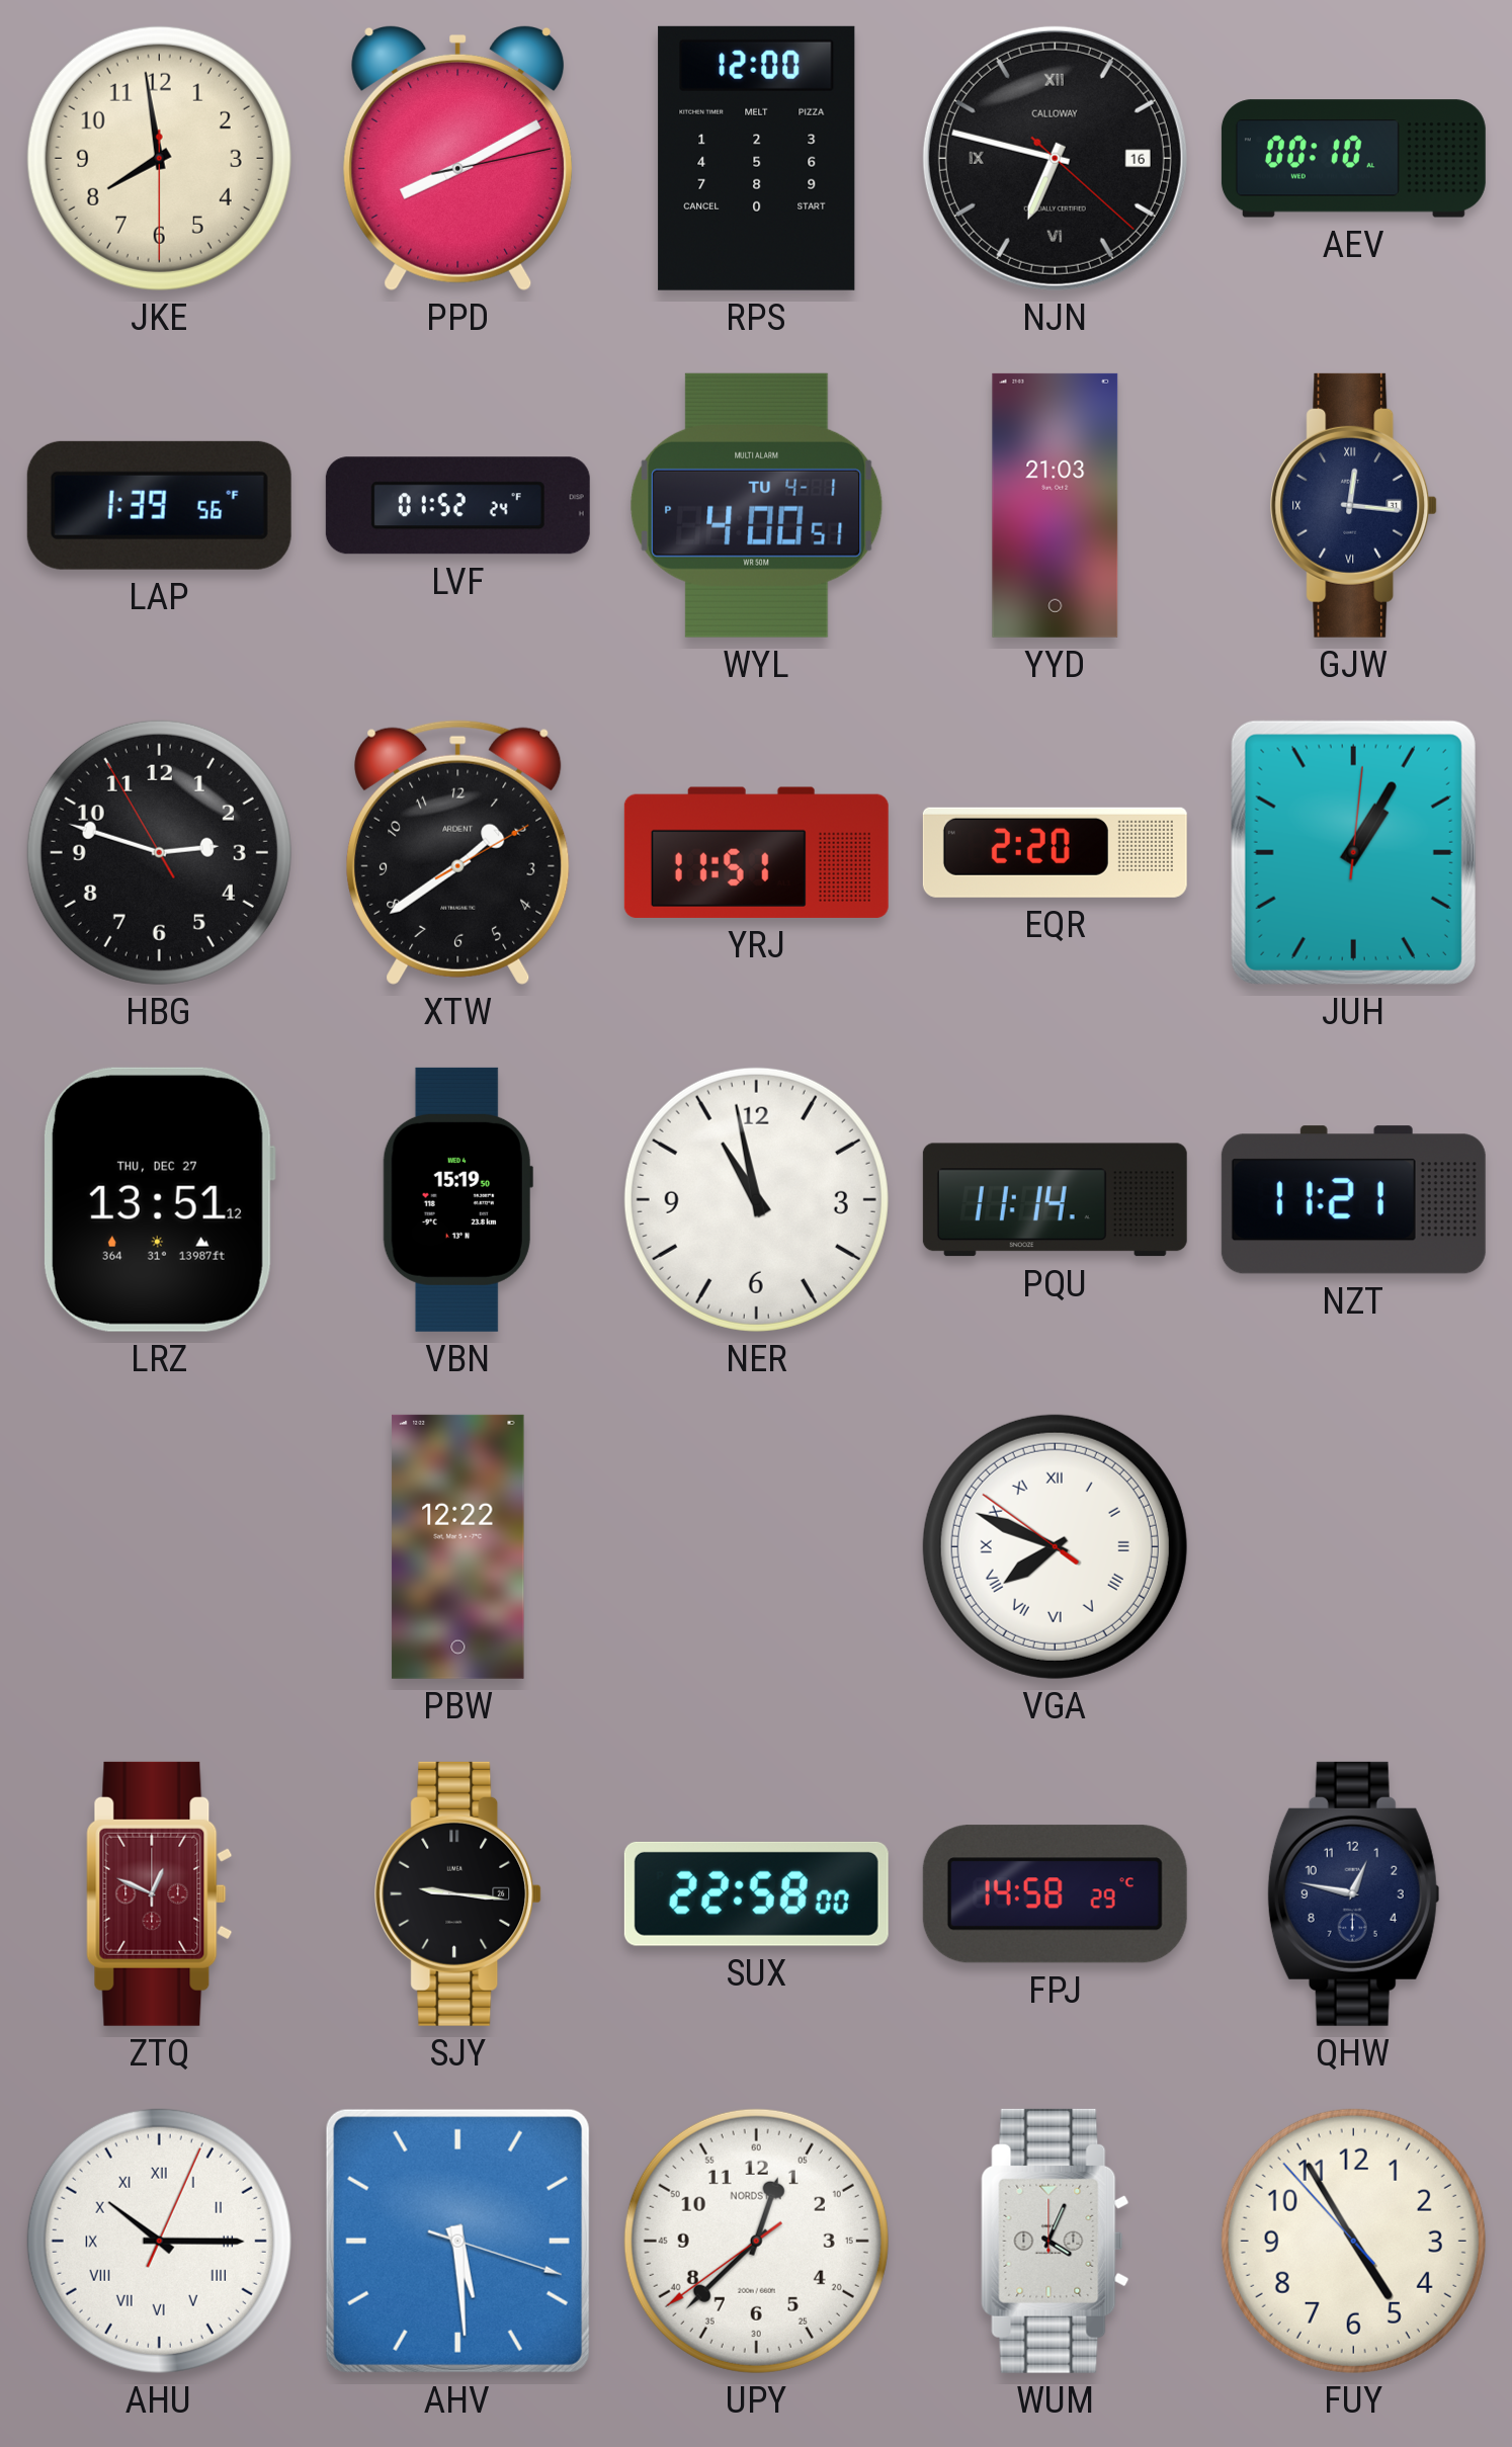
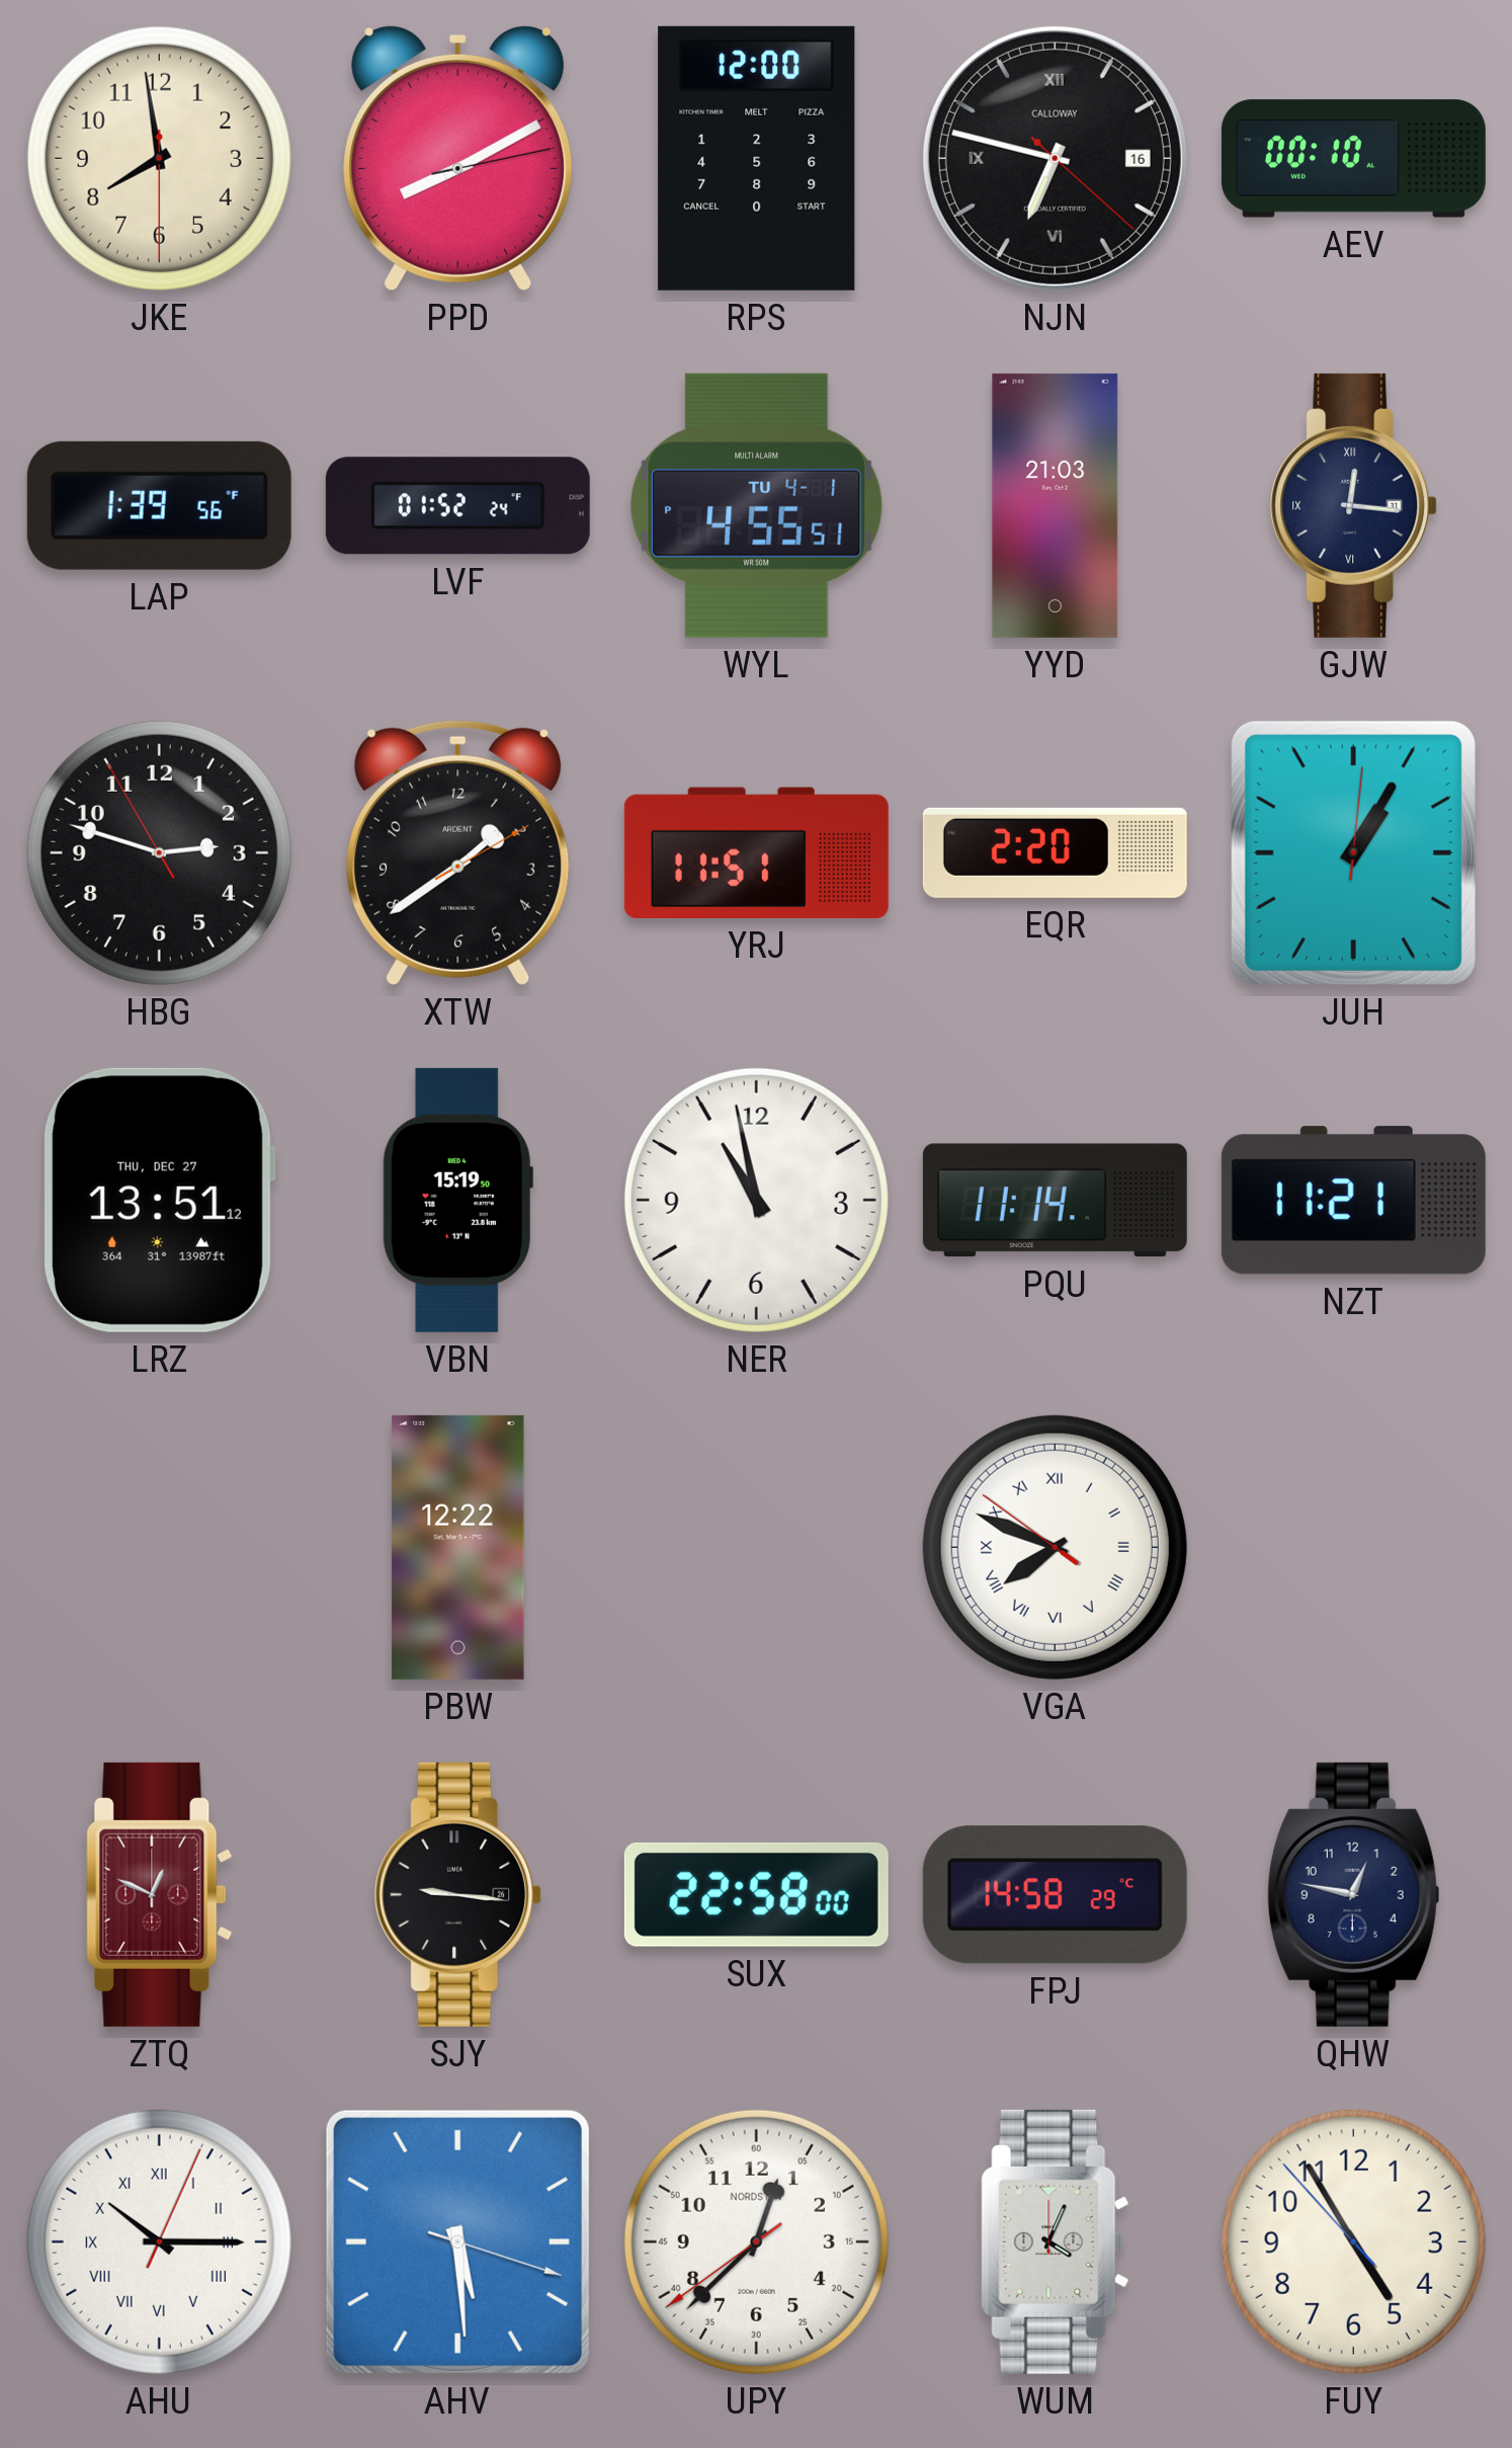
WYL: 4:00 -> 4:55
